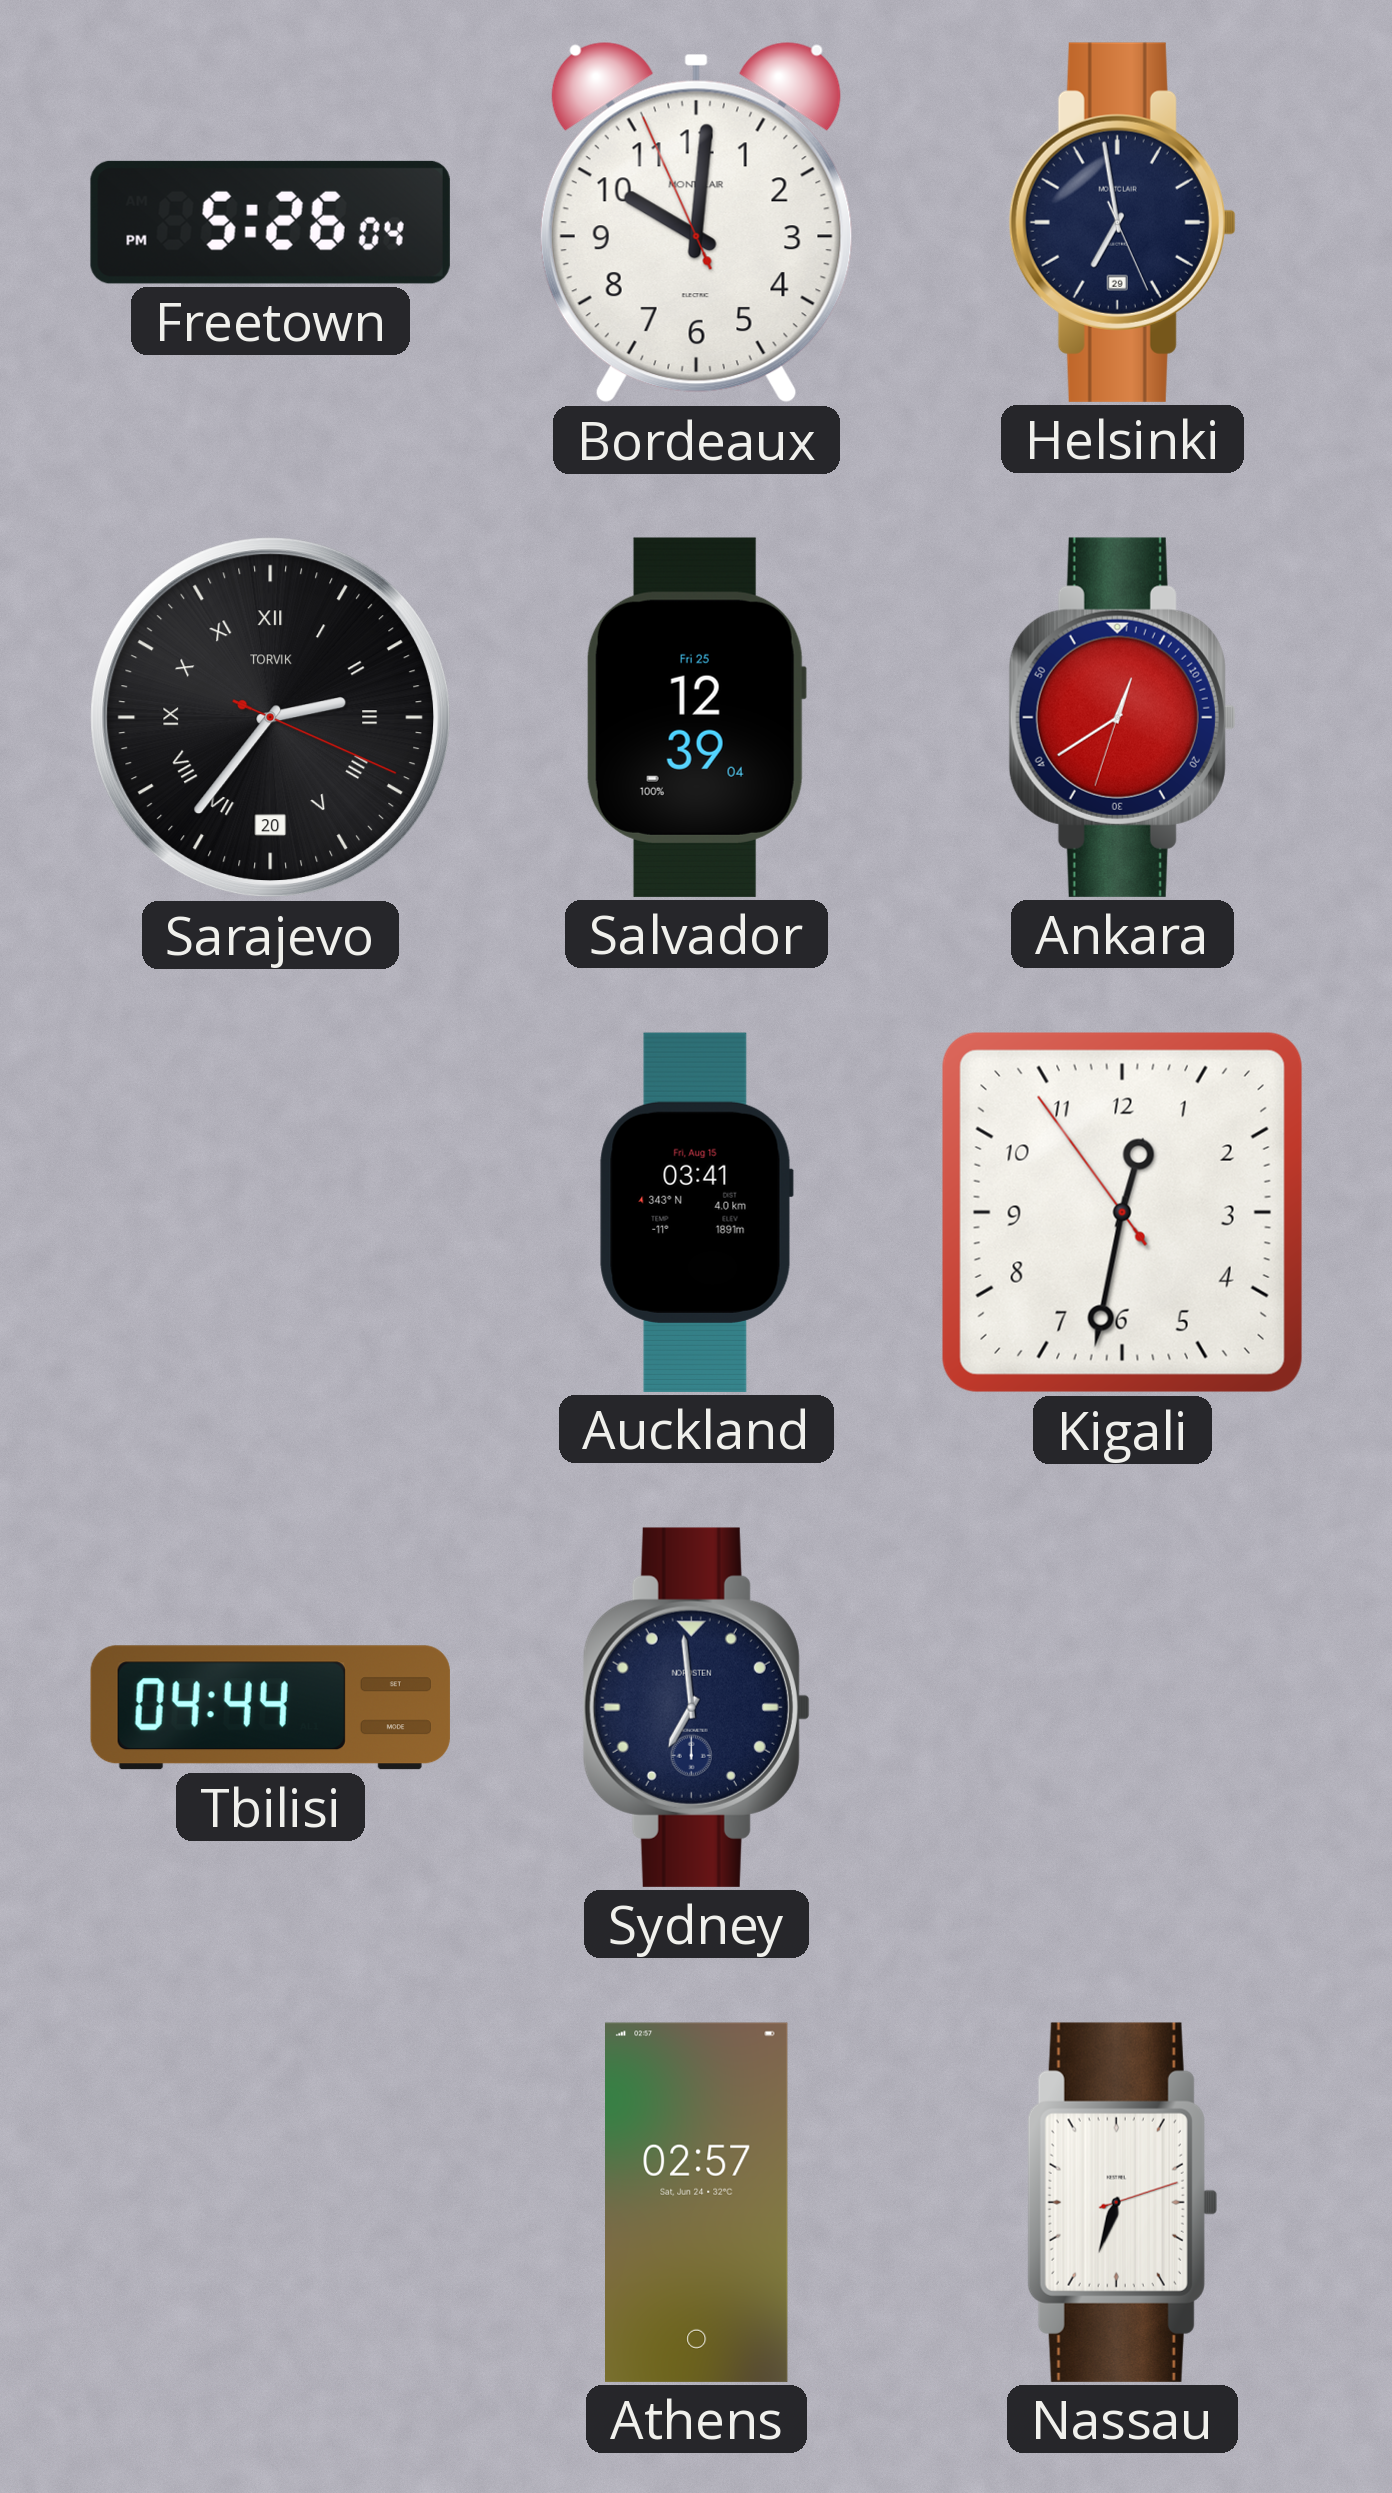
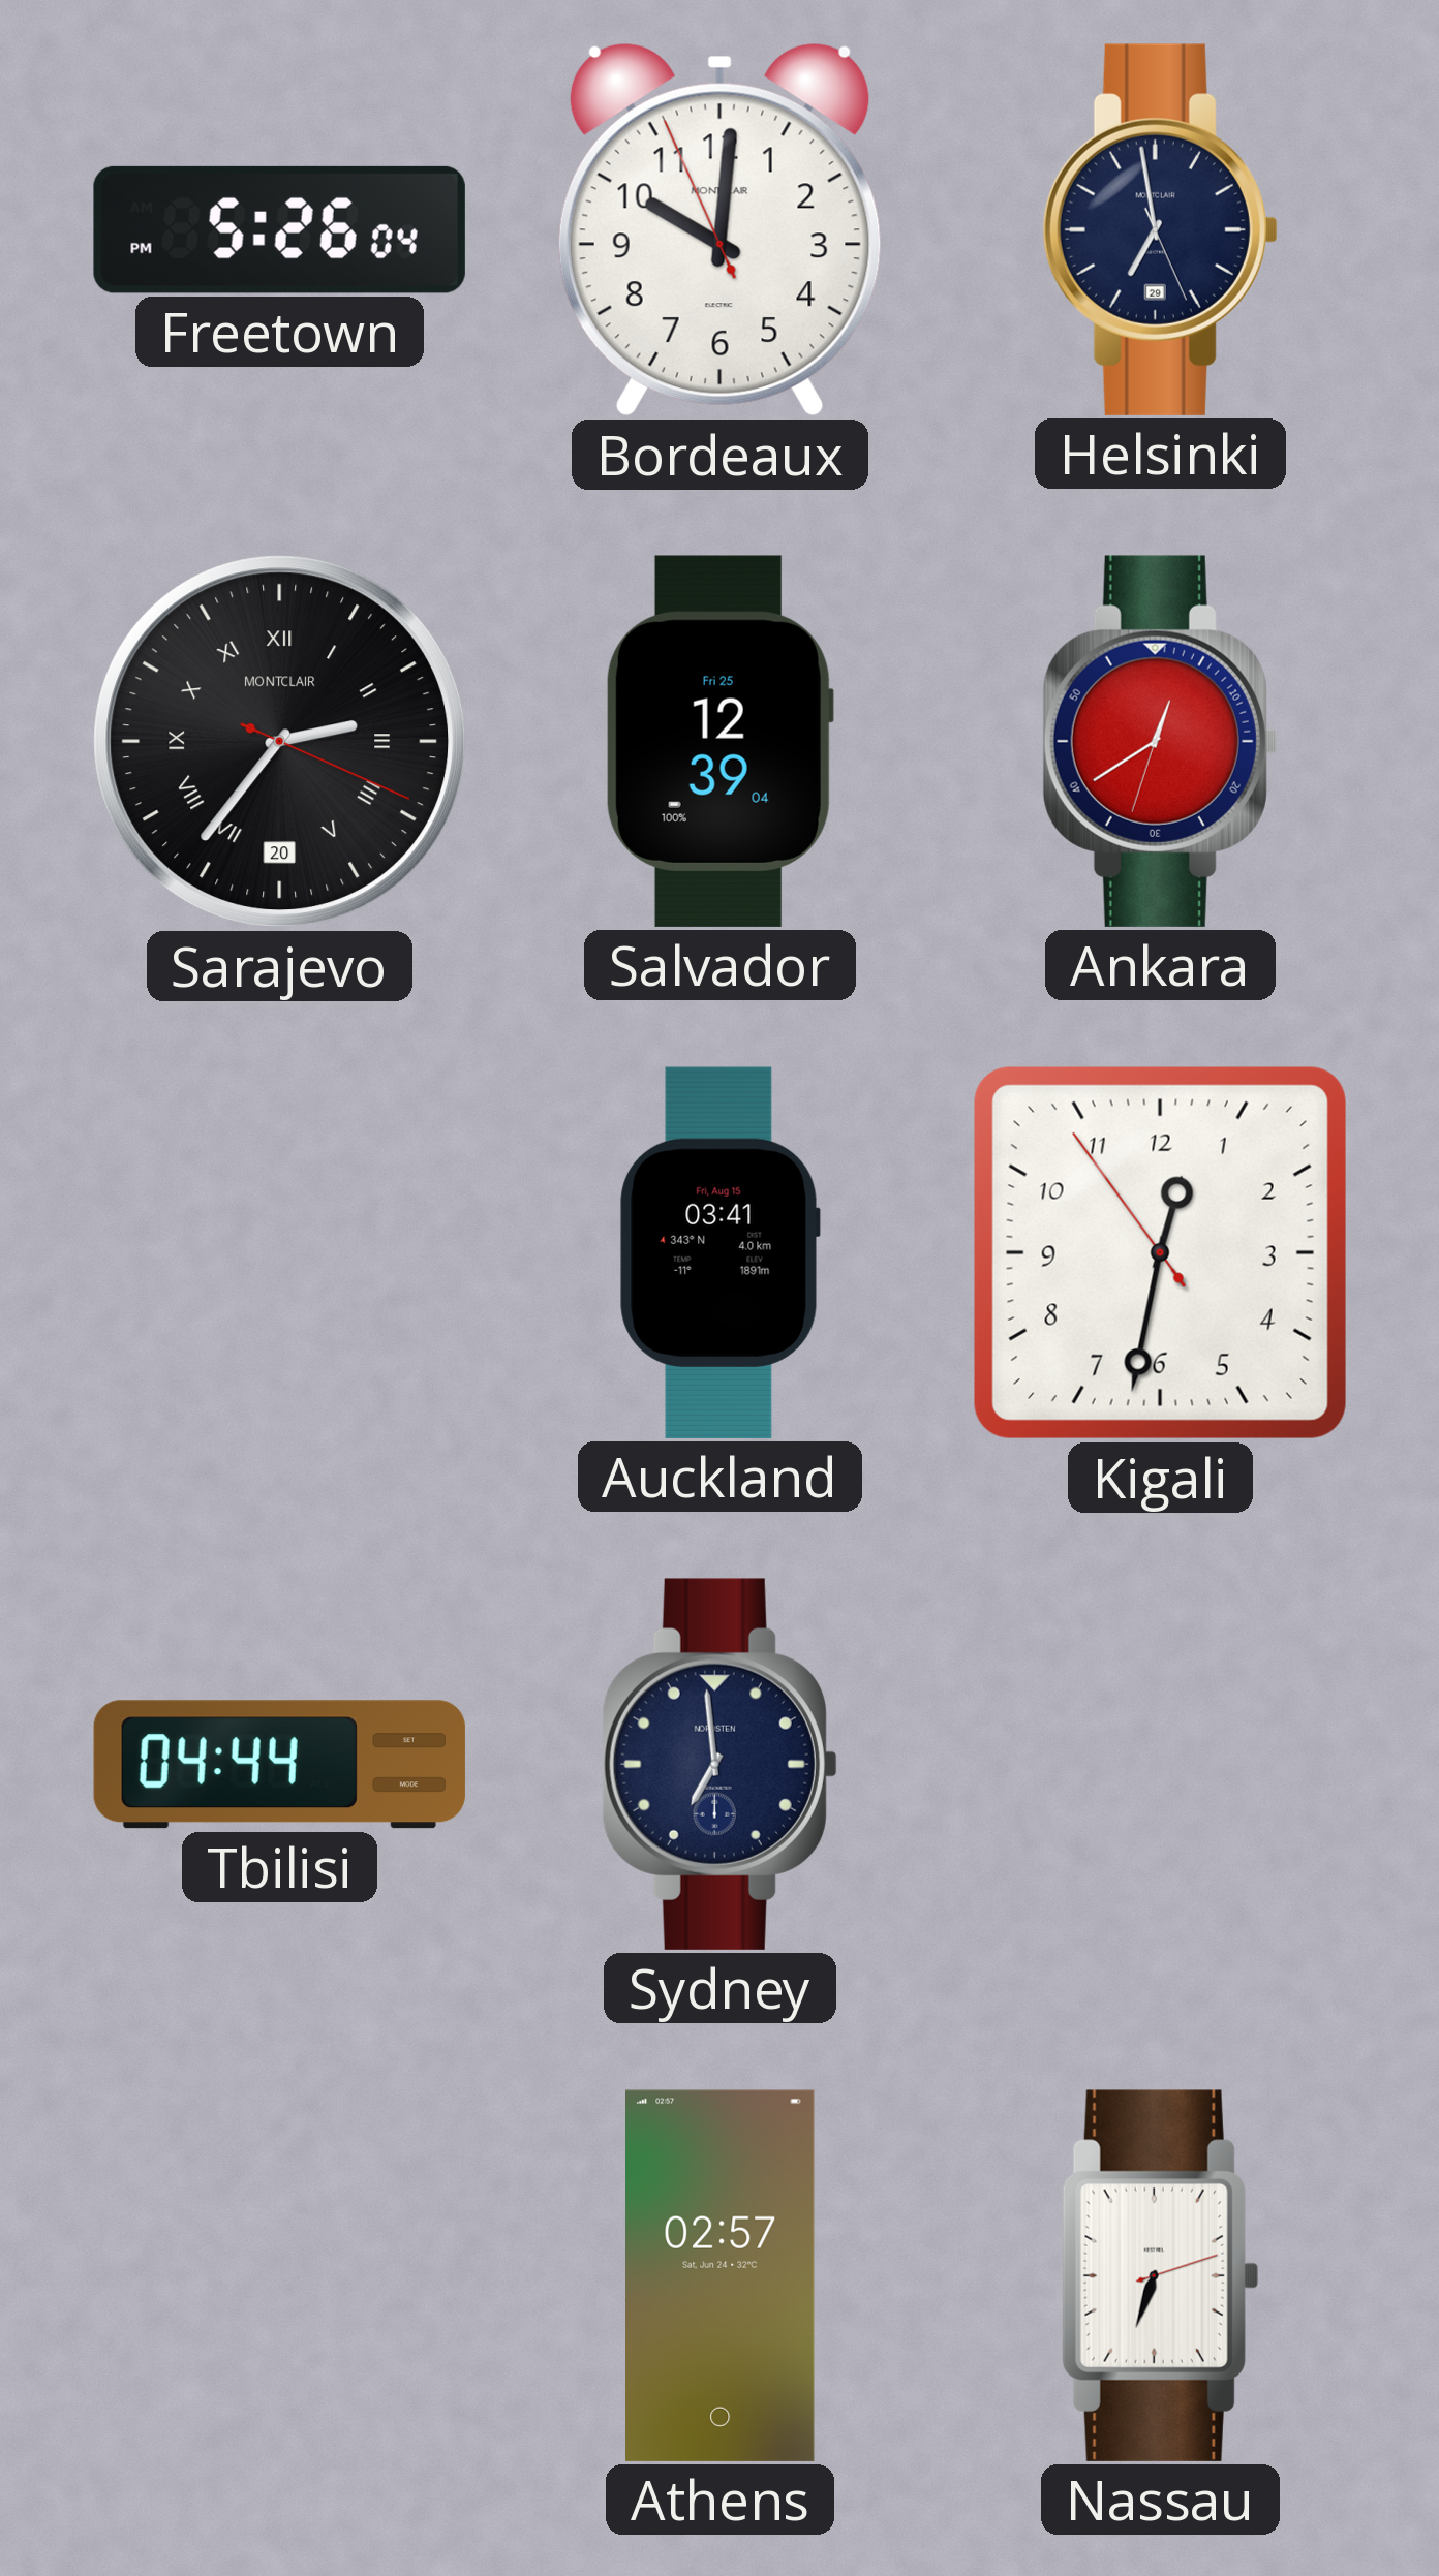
Sarajevo brand: TORVIK -> MONTCLAIR
